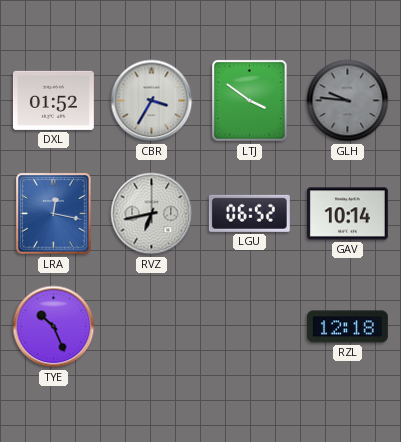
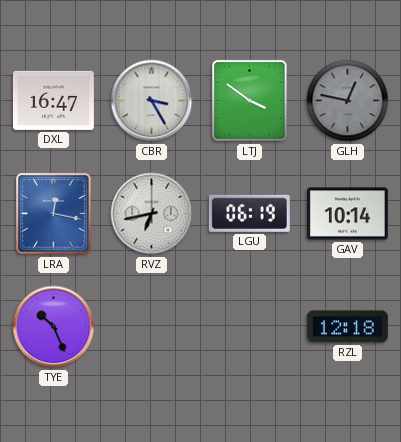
DXL: 01:52 -> 16:47
CBR: 3:35 -> 3:25
GLH: 9:46 -> 12:47
LGU: 06:52 -> 06:19
